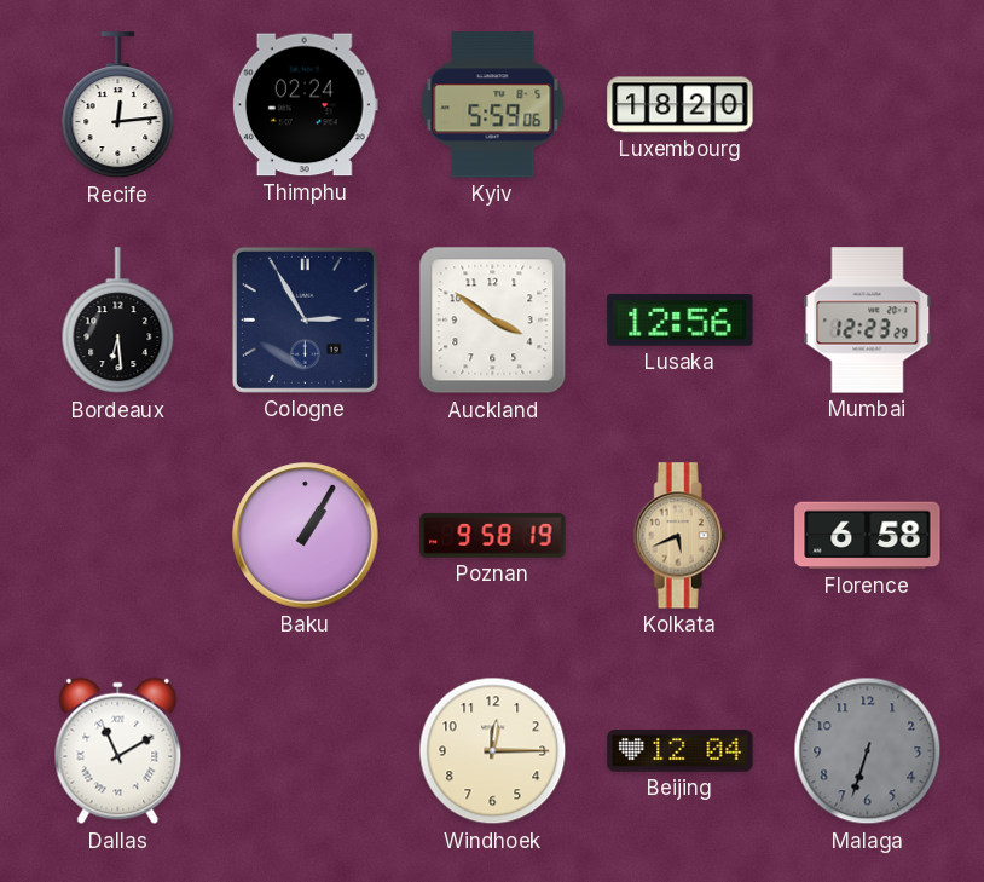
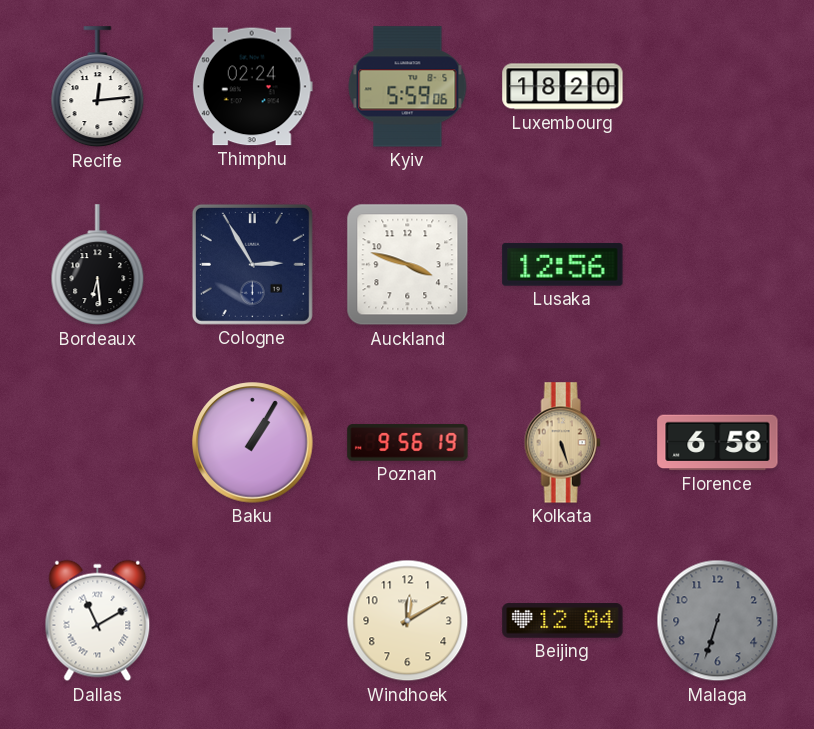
Auckland: 3:51 -> 3:48
Mumbai: 12:23 -> none
Poznan: 9:58 -> 9:56
Kolkata: 5:41 -> 5:27
Windhoek: 12:15 -> 12:10
